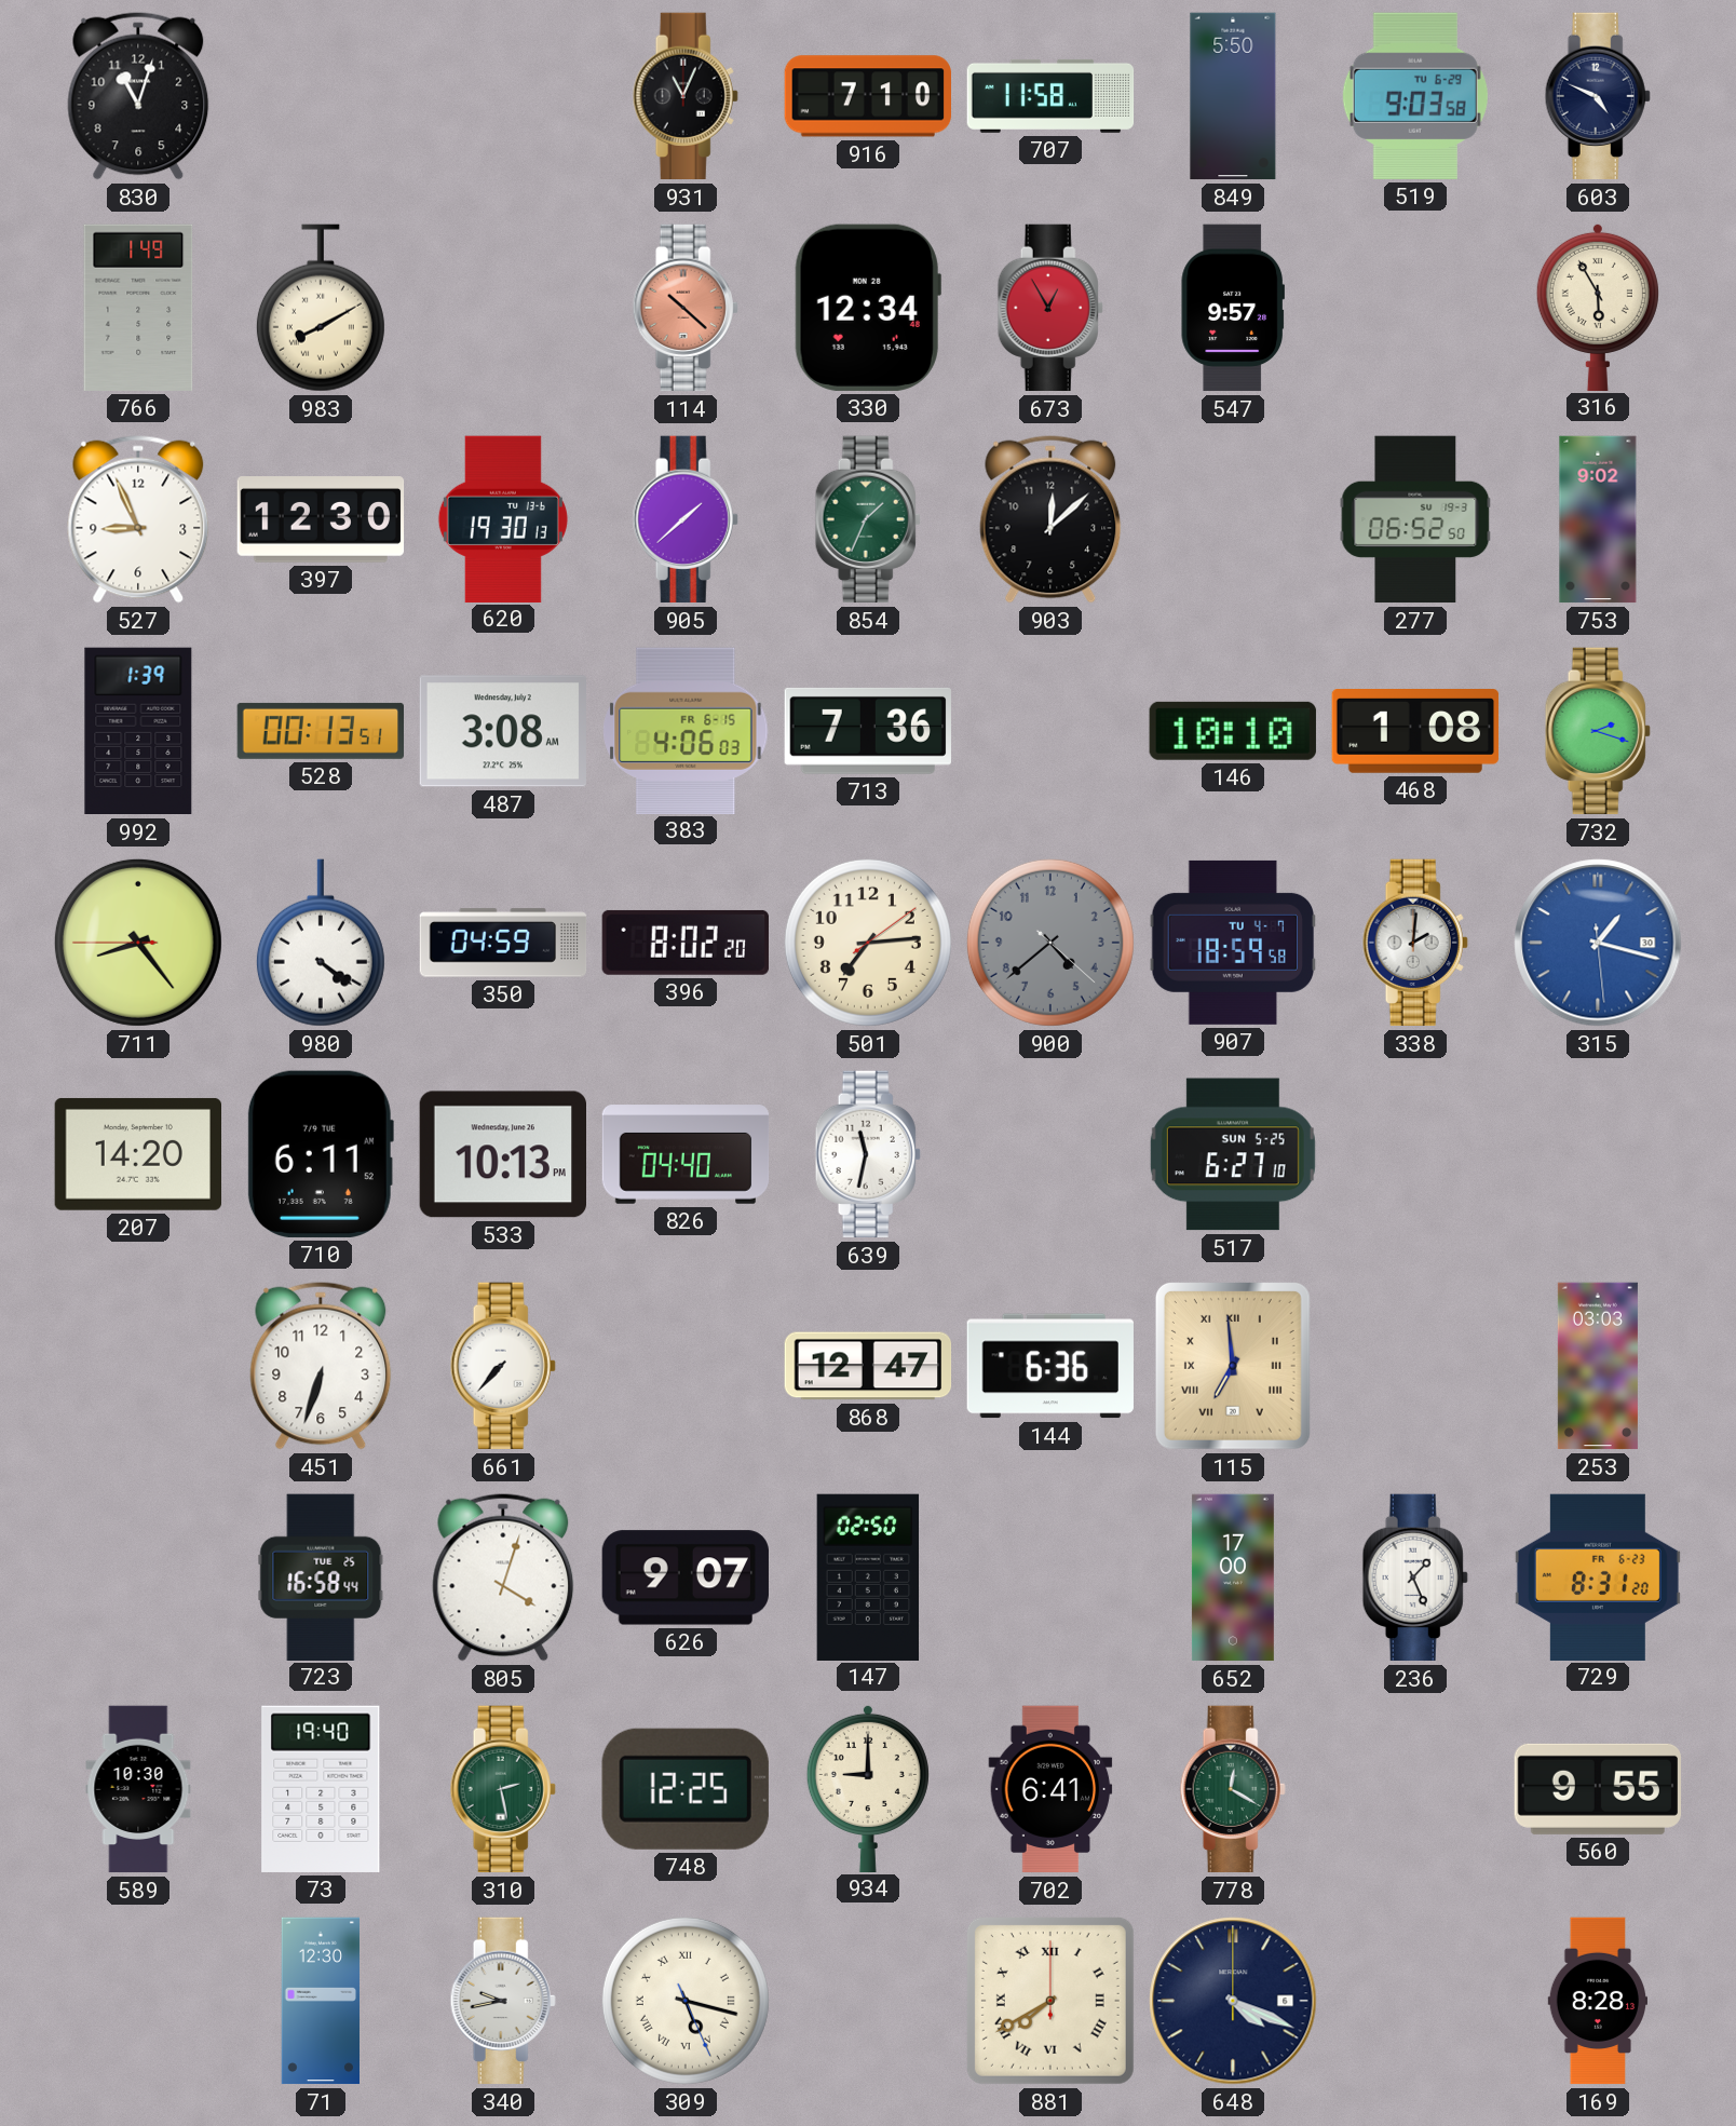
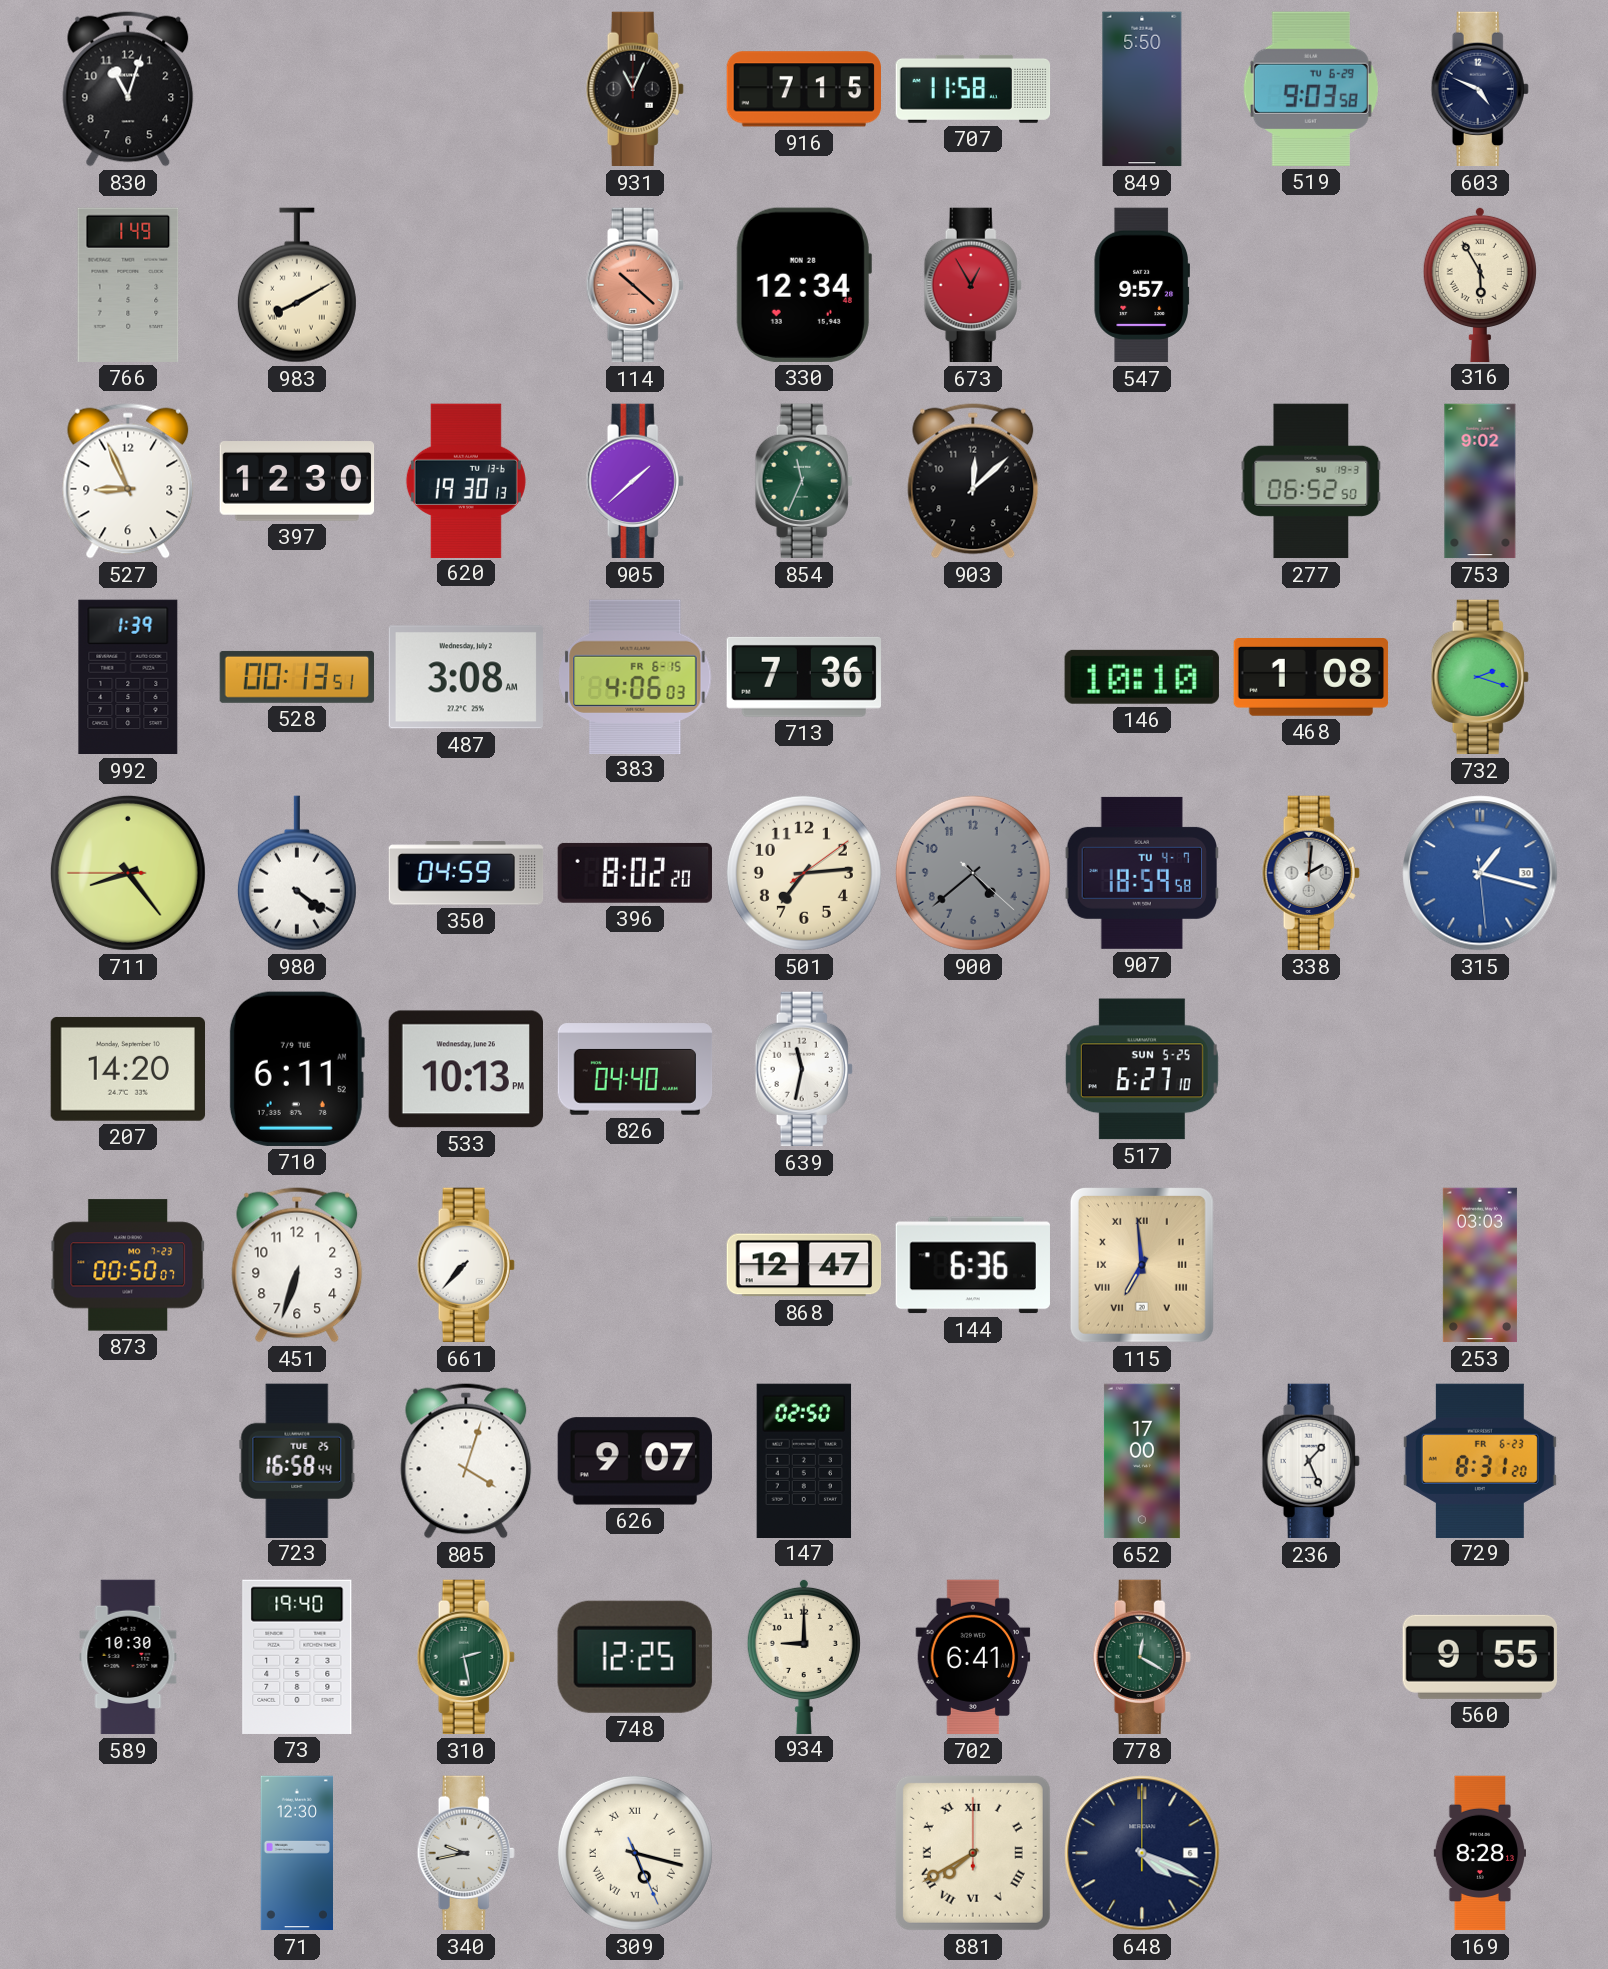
916: 7:10 -> 7:15
854: 1:34 -> 11:34
873: none -> 00:50
